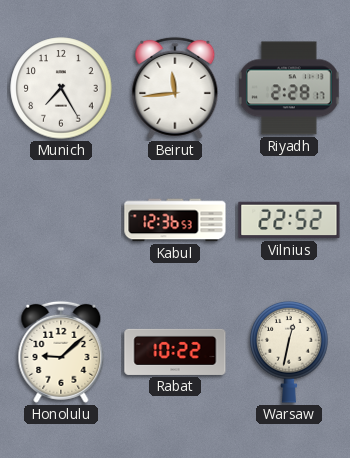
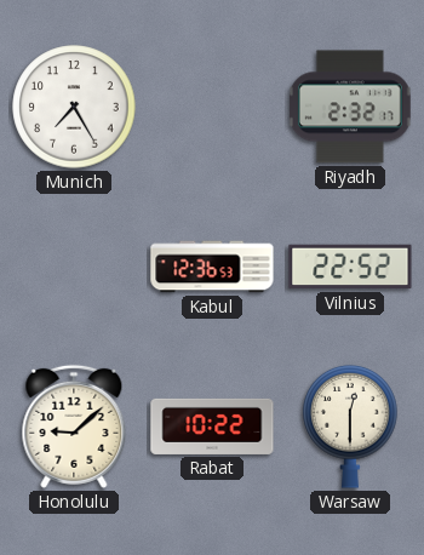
Beirut: 11:44 -> none
Riyadh: 2:28 -> 2:32
Warsaw: 12:32 -> 12:30
